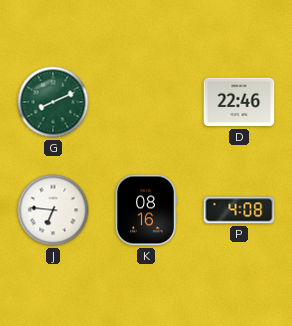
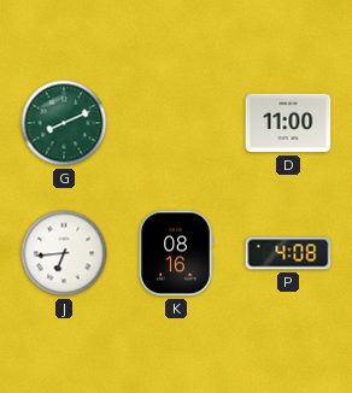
D: 22:46 -> 11:00
J: 6:46 -> 6:44
